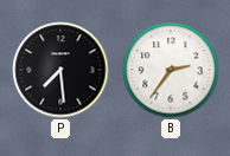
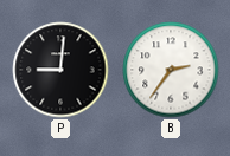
P: 7:29 -> 9:01
